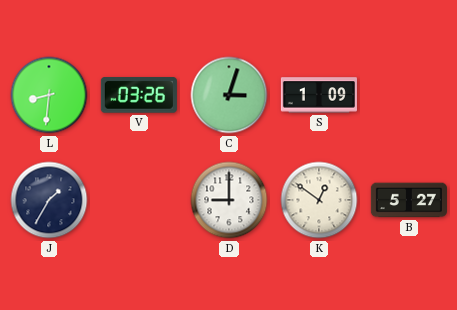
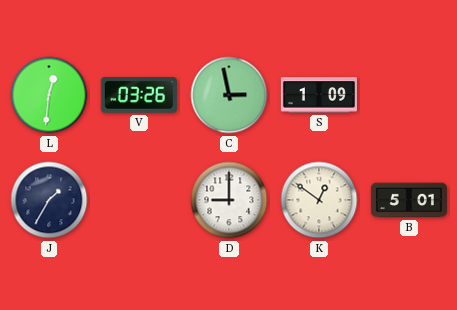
L: 8:31 -> 12:31
C: 3:03 -> 2:58
B: 5:27 -> 5:01
